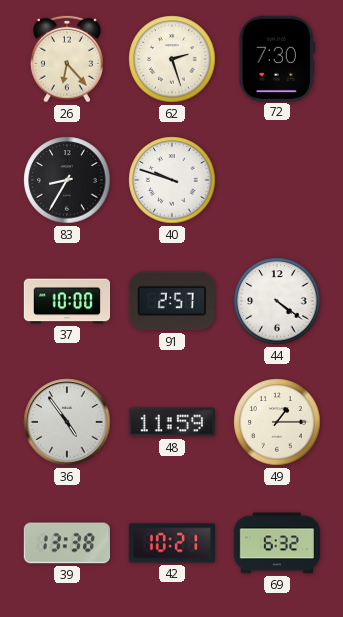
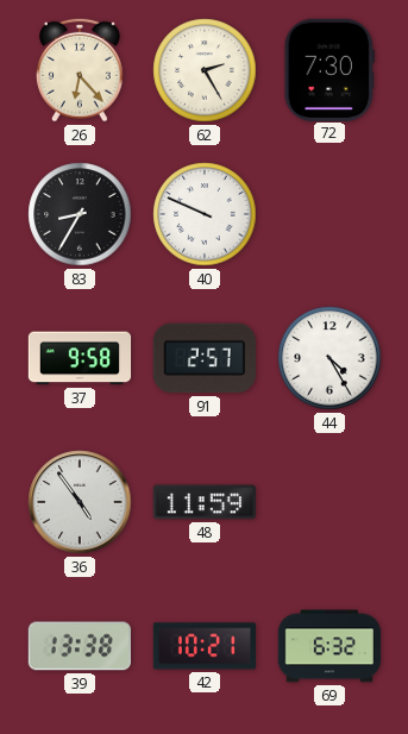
62: 2:27 -> 2:25
40: 9:48 -> 9:49
37: 10:00 -> 9:58
44: 4:21 -> 4:25
49: 1:15 -> none
